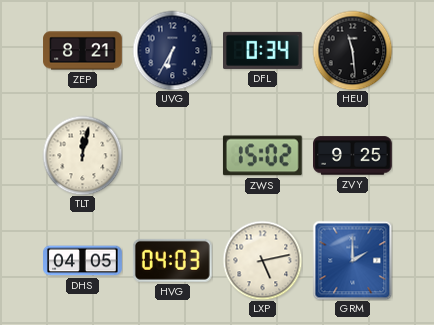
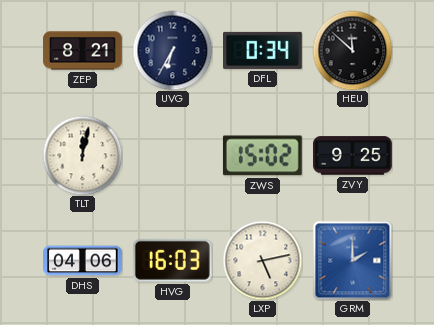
HEU: 11:29 -> 11:52
DHS: 04:05 -> 04:06
HVG: 04:03 -> 16:03
